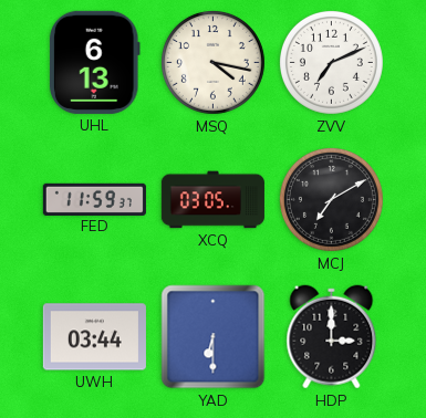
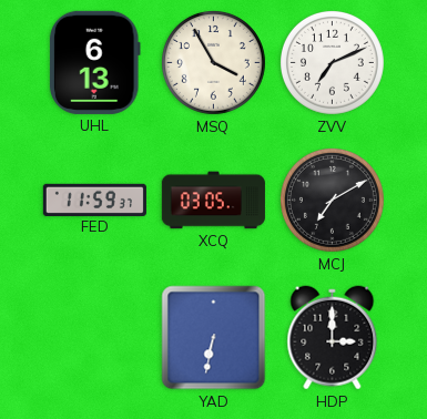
MSQ: 4:17 -> 3:55
UWH: 03:44 -> none
YAD: 6:30 -> 6:32
